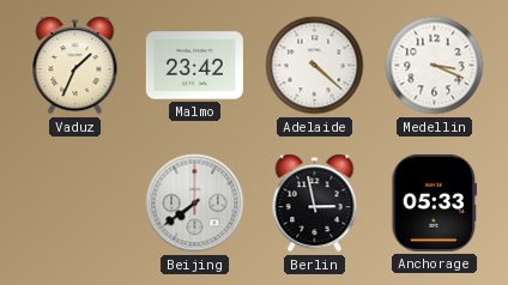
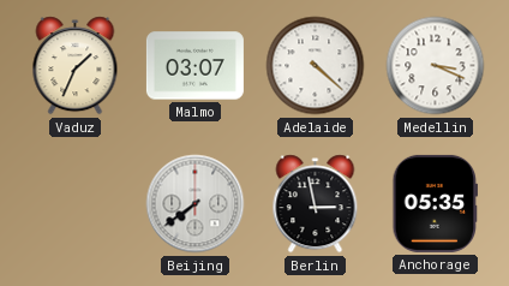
Malmo: 23:42 -> 03:07
Anchorage: 05:33 -> 05:35
